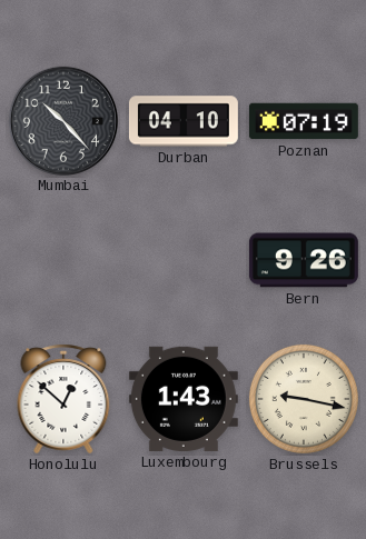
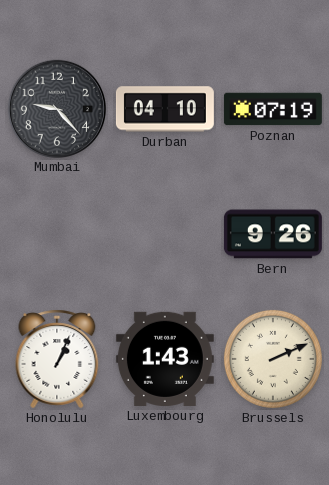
Mumbai: 10:23 -> 9:23
Honolulu: 12:52 -> 1:04
Brussels: 9:17 -> 2:11
